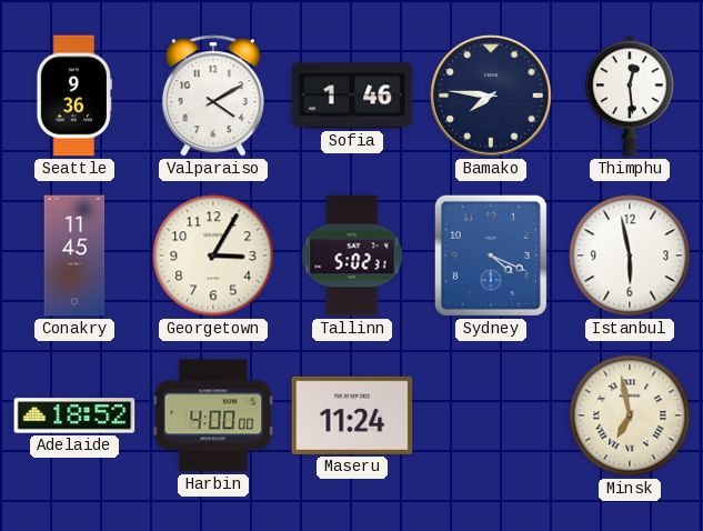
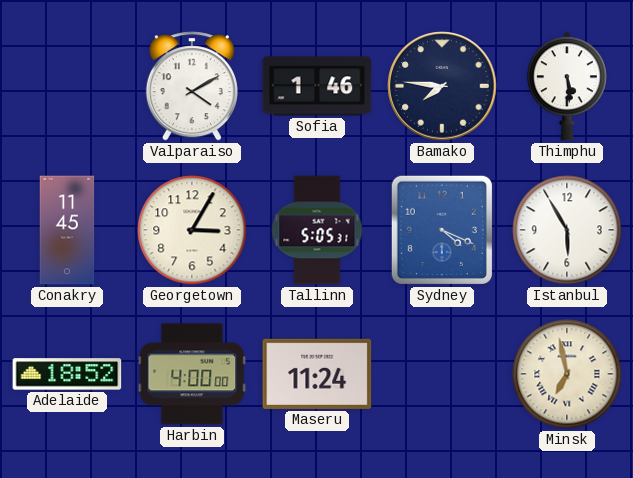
Seattle: 9:36 -> none
Thimphu: 12:29 -> 5:29
Tallinn: 5:02 -> 5:05
Istanbul: 5:58 -> 5:55
